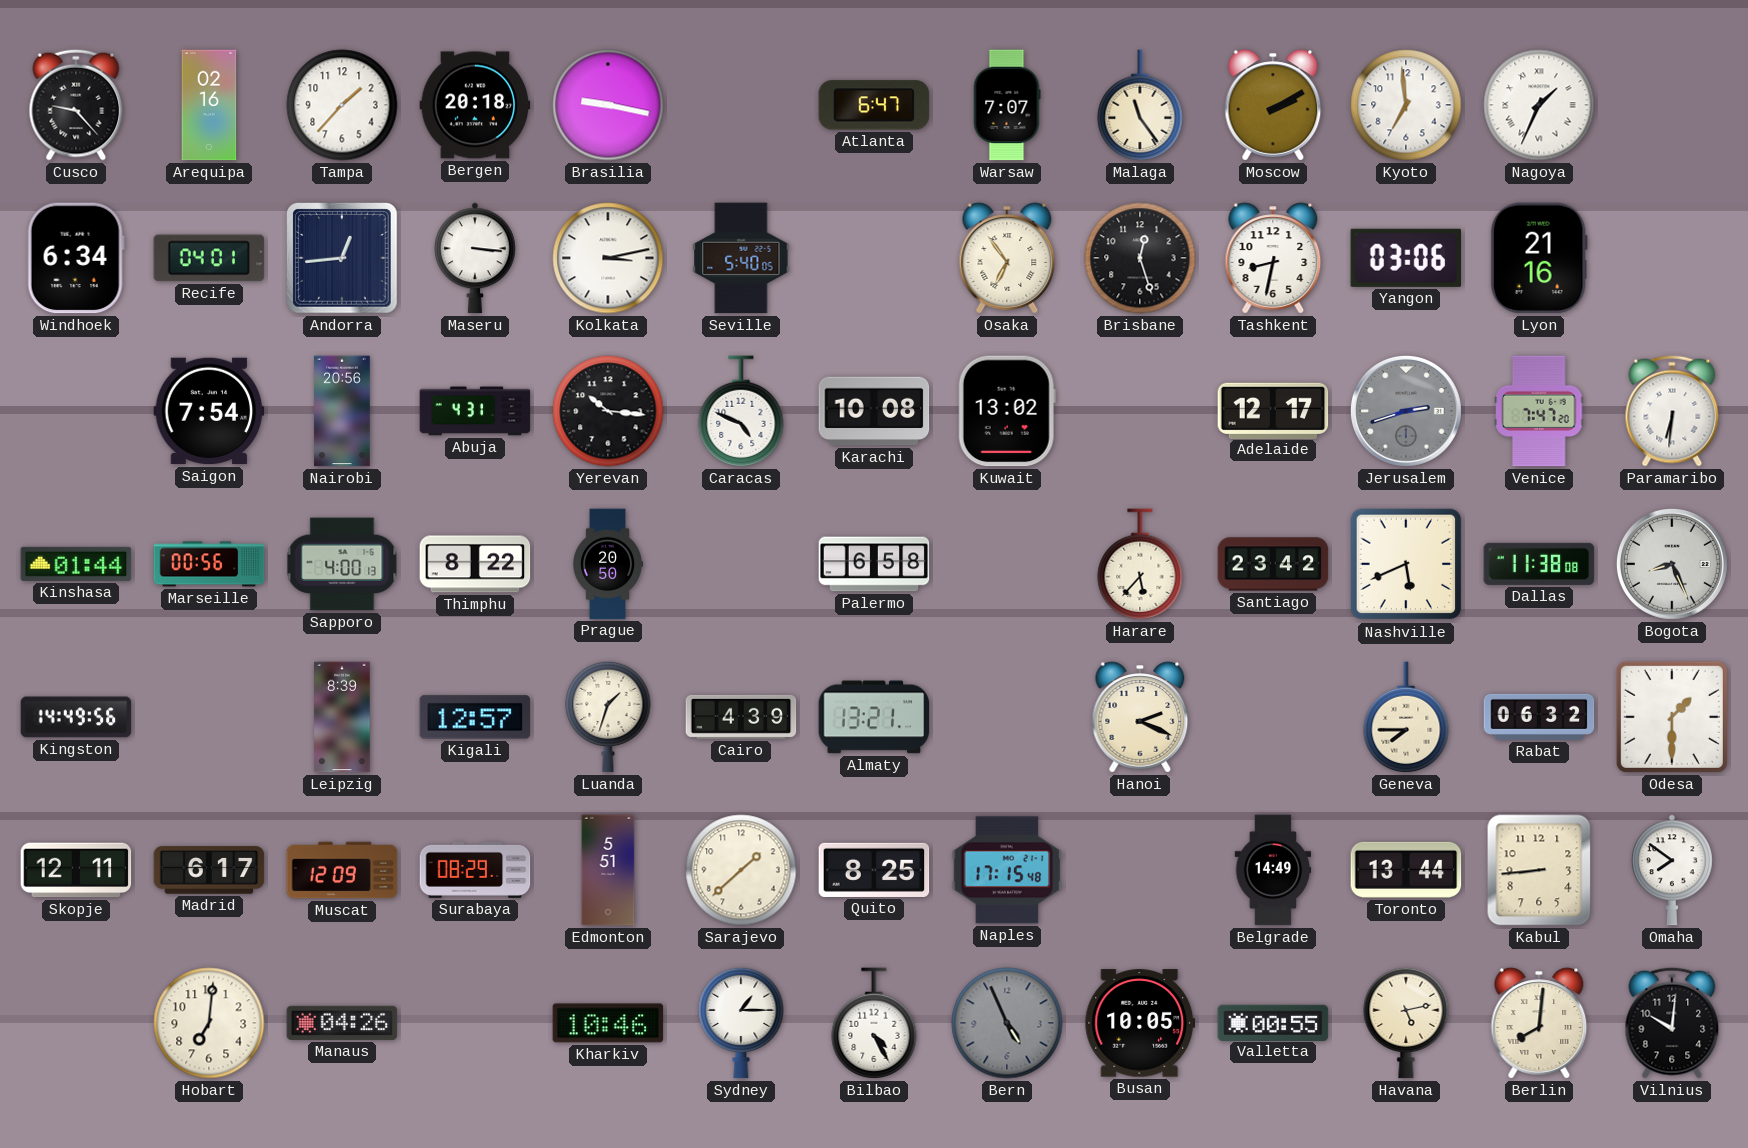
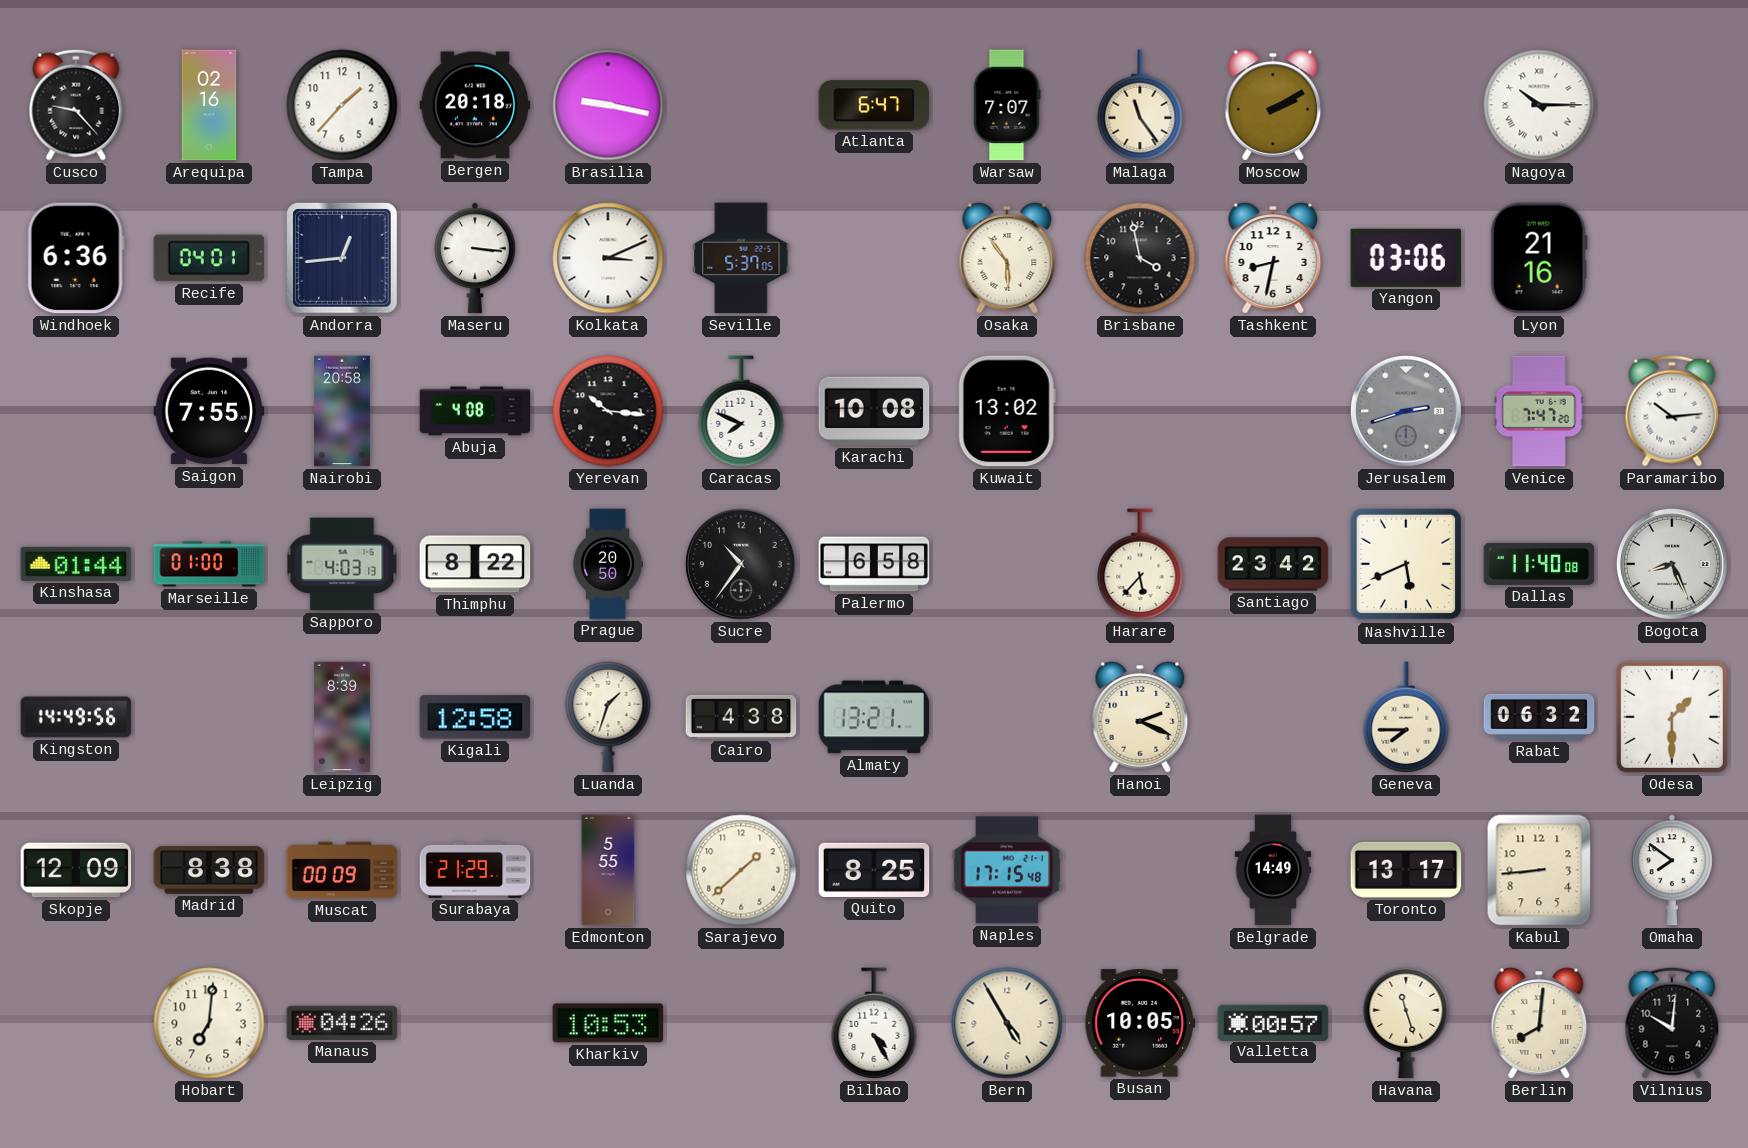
Kyoto: 6:59 -> none
Nagoya: 1:34 -> 10:15
Windhoek: 6:34 -> 6:36
Kolkata: 3:13 -> 3:11
Seville: 5:40 -> 5:37
Osaka: 6:54 -> 5:54
Brisbane: 12:27 -> 3:58
Saigon: 7:54 -> 7:55
Nairobi: 20:56 -> 20:58
Abuja: 4:31 -> 4:08
Caracas: 4:49 -> 7:49
Adelaide: 12:17 -> none
Paramaribo: 6:31 -> 10:14
Marseille: 00:56 -> 01:00
Sapporo: 4:00 -> 4:03
Sucre: none -> 10:36
Dallas: 11:38 -> 11:40
Kigali: 12:57 -> 12:58
Cairo: 4:39 -> 4:38
Skopje: 12:11 -> 12:09
Madrid: 6:17 -> 8:38
Muscat: 12:09 -> 00:09
Surabaya: 08:29 -> 21:29
Edmonton: 5:51 -> 5:55
Toronto: 13:44 -> 13:17
Kharkiv: 10:46 -> 10:53
Sydney: 1:15 -> none
Bern: 4:56 -> 4:55
Bern dial: grey -> cream
Valletta: 00:55 -> 00:57
Havana: 5:13 -> 11:27
